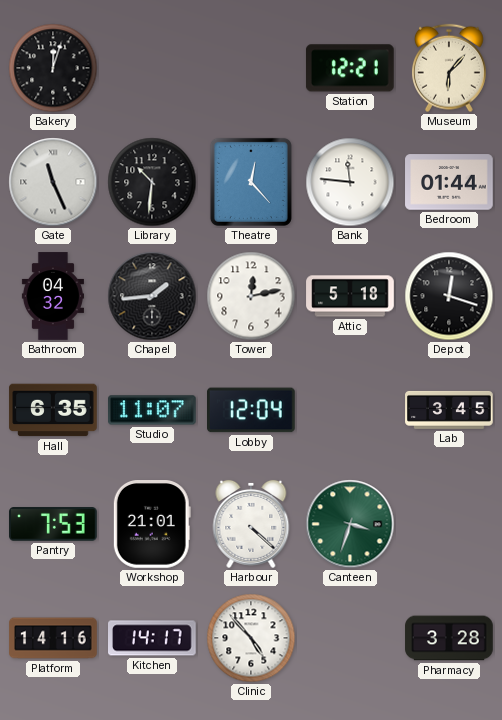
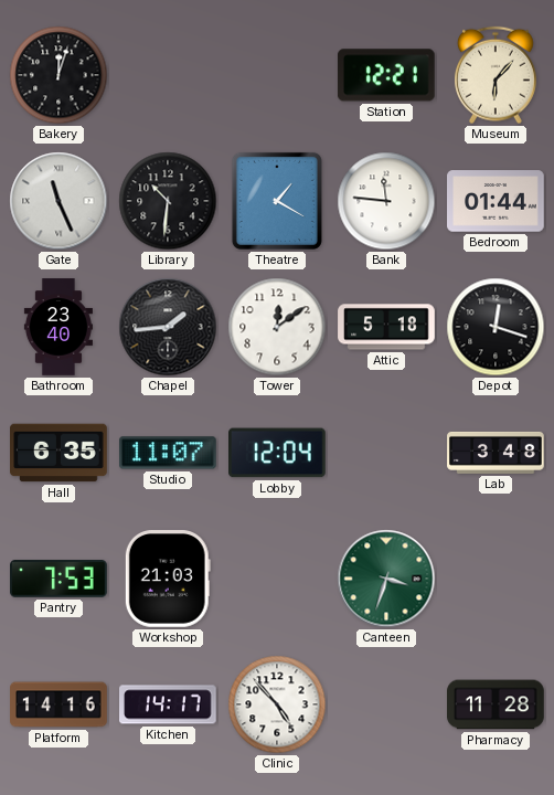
Theatre: 12:23 -> 1:20
Bathroom: 04:32 -> 23:40
Tower: 12:13 -> 12:09
Lab: 3:45 -> 3:48
Workshop: 21:01 -> 21:03
Harbour: 4:22 -> none
Pharmacy: 3:28 -> 11:28
